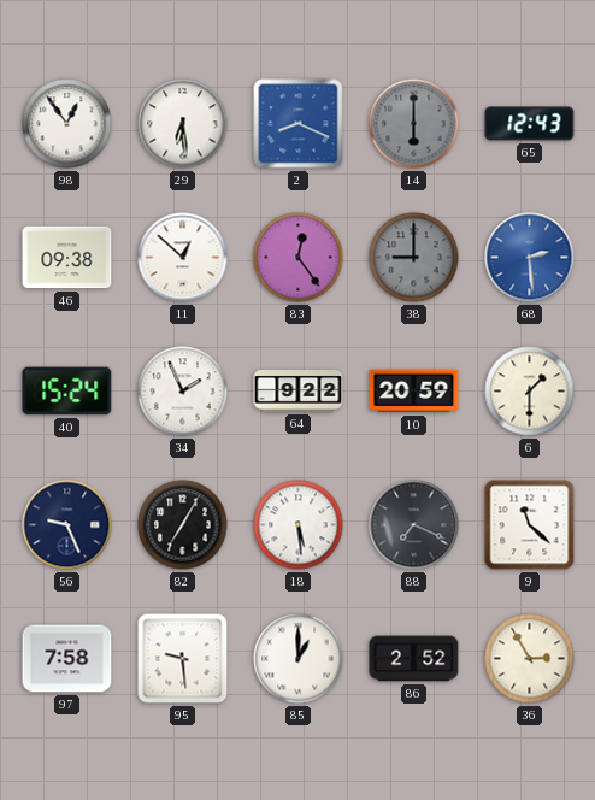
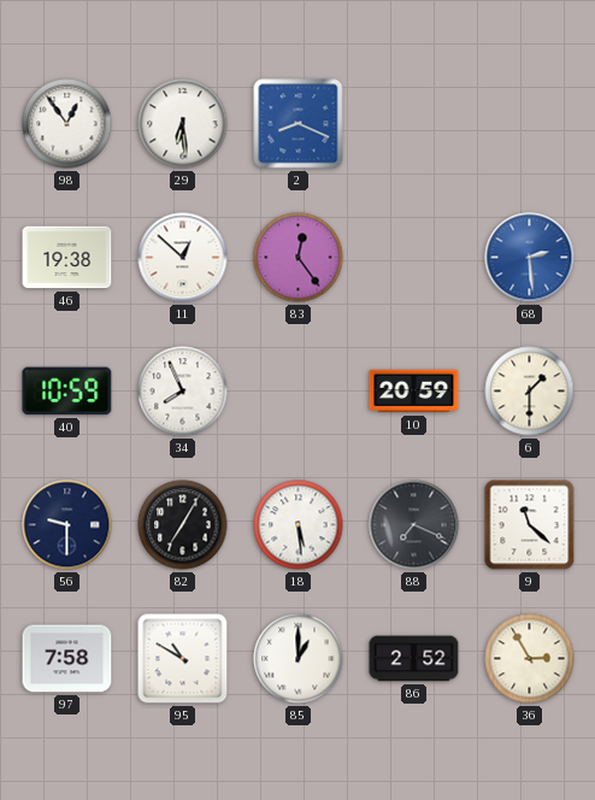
14: 6:00 -> none
65: 12:43 -> none
46: 09:38 -> 19:38
38: 9:00 -> none
40: 15:24 -> 10:59
34: 1:56 -> 7:56
64: 9:22 -> none
56: 9:26 -> 9:30
95: 9:29 -> 10:50
